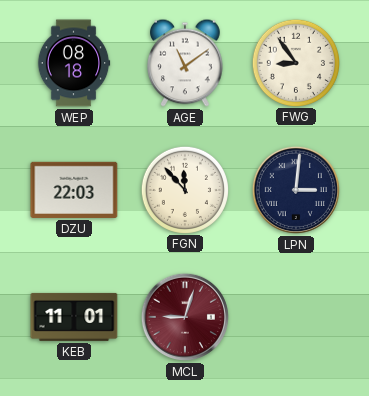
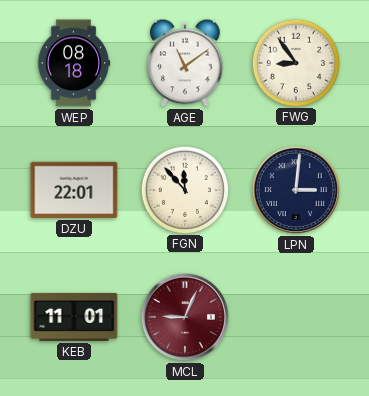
DZU: 22:03 -> 22:01
MCL: 9:03 -> 9:04
